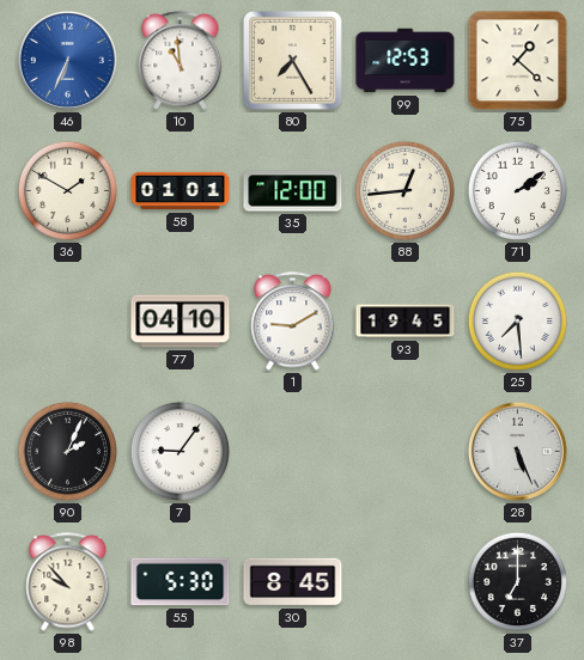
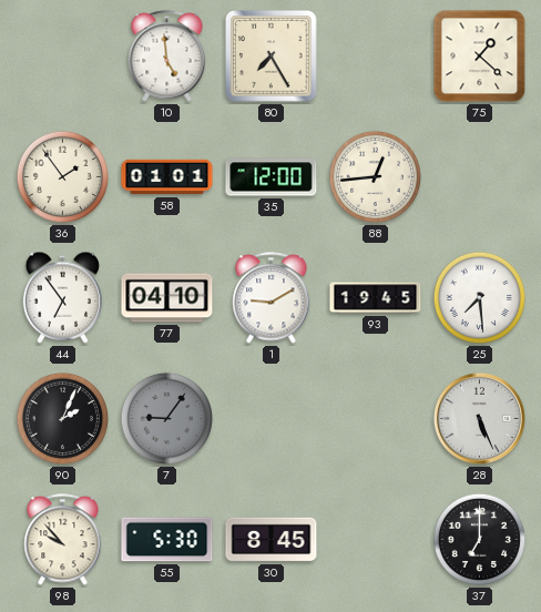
46: 6:34 -> none
10: 10:59 -> 4:59
99: 12:53 -> none
36: 1:50 -> 1:54
71: 2:09 -> none
44: none -> 6:54
7 dial: white -> grey
